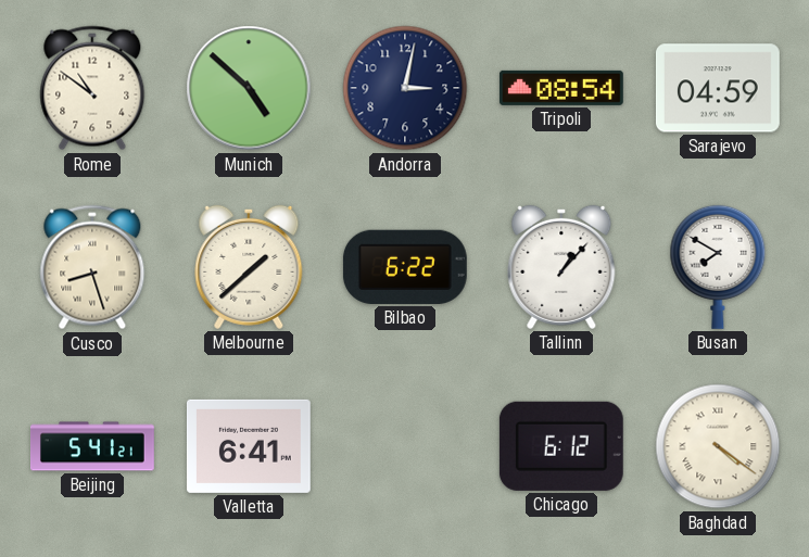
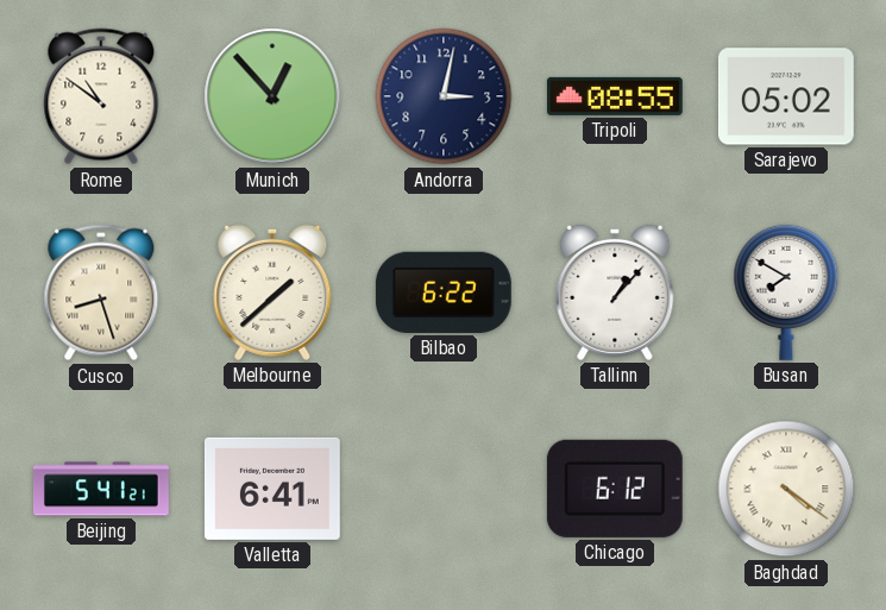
Munich: 4:52 -> 12:53
Tripoli: 08:54 -> 08:55
Sarajevo: 04:59 -> 05:02
